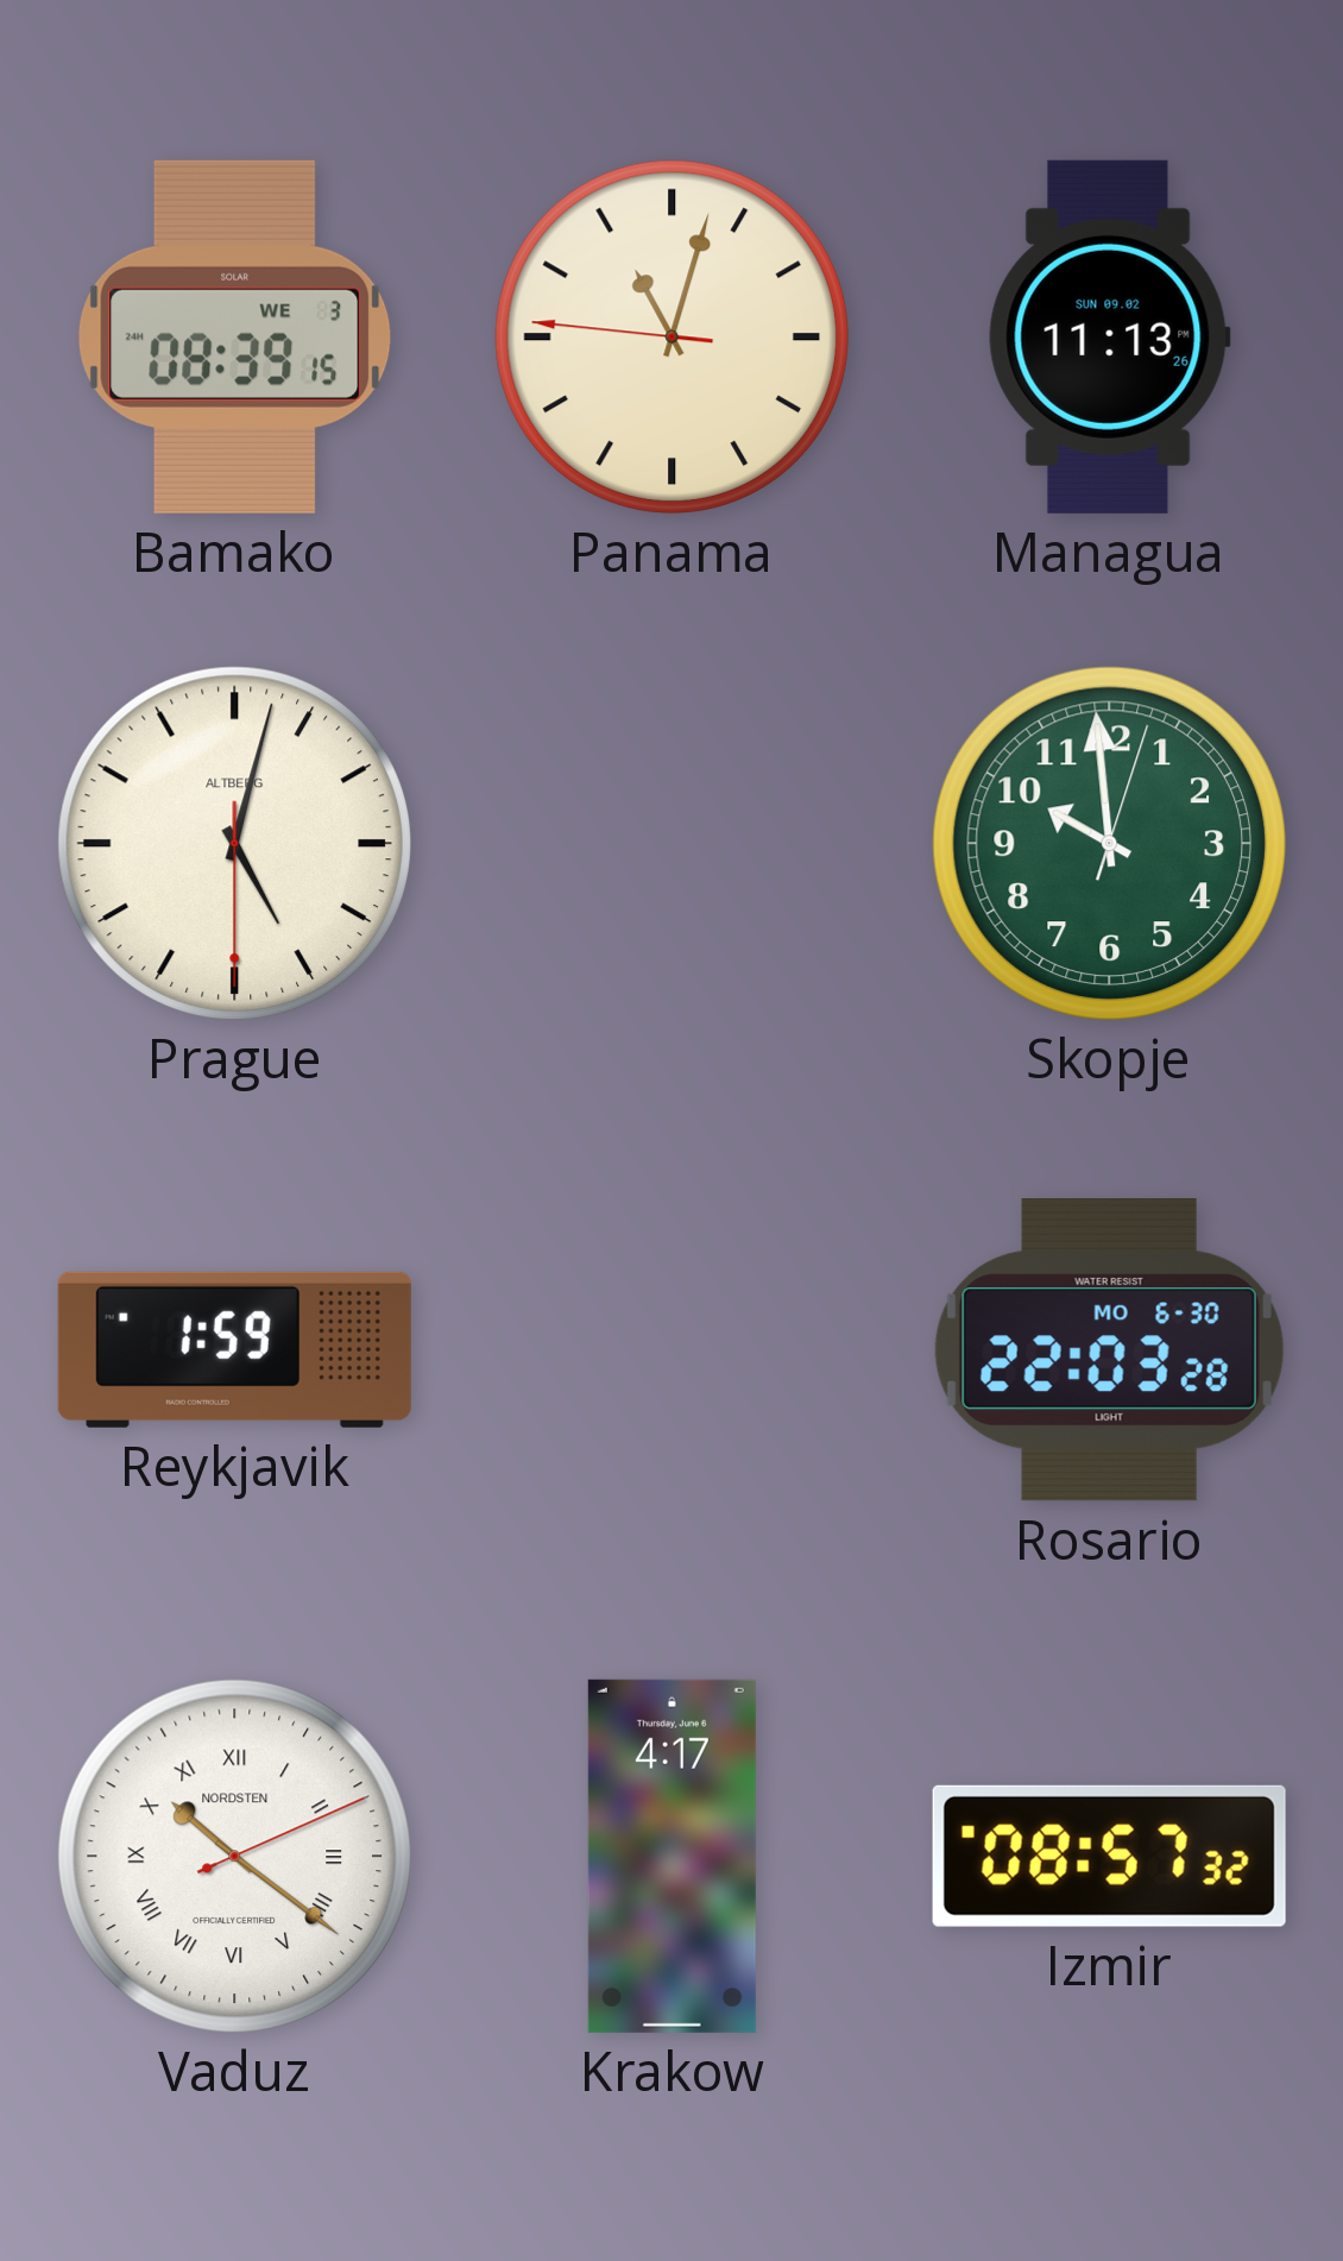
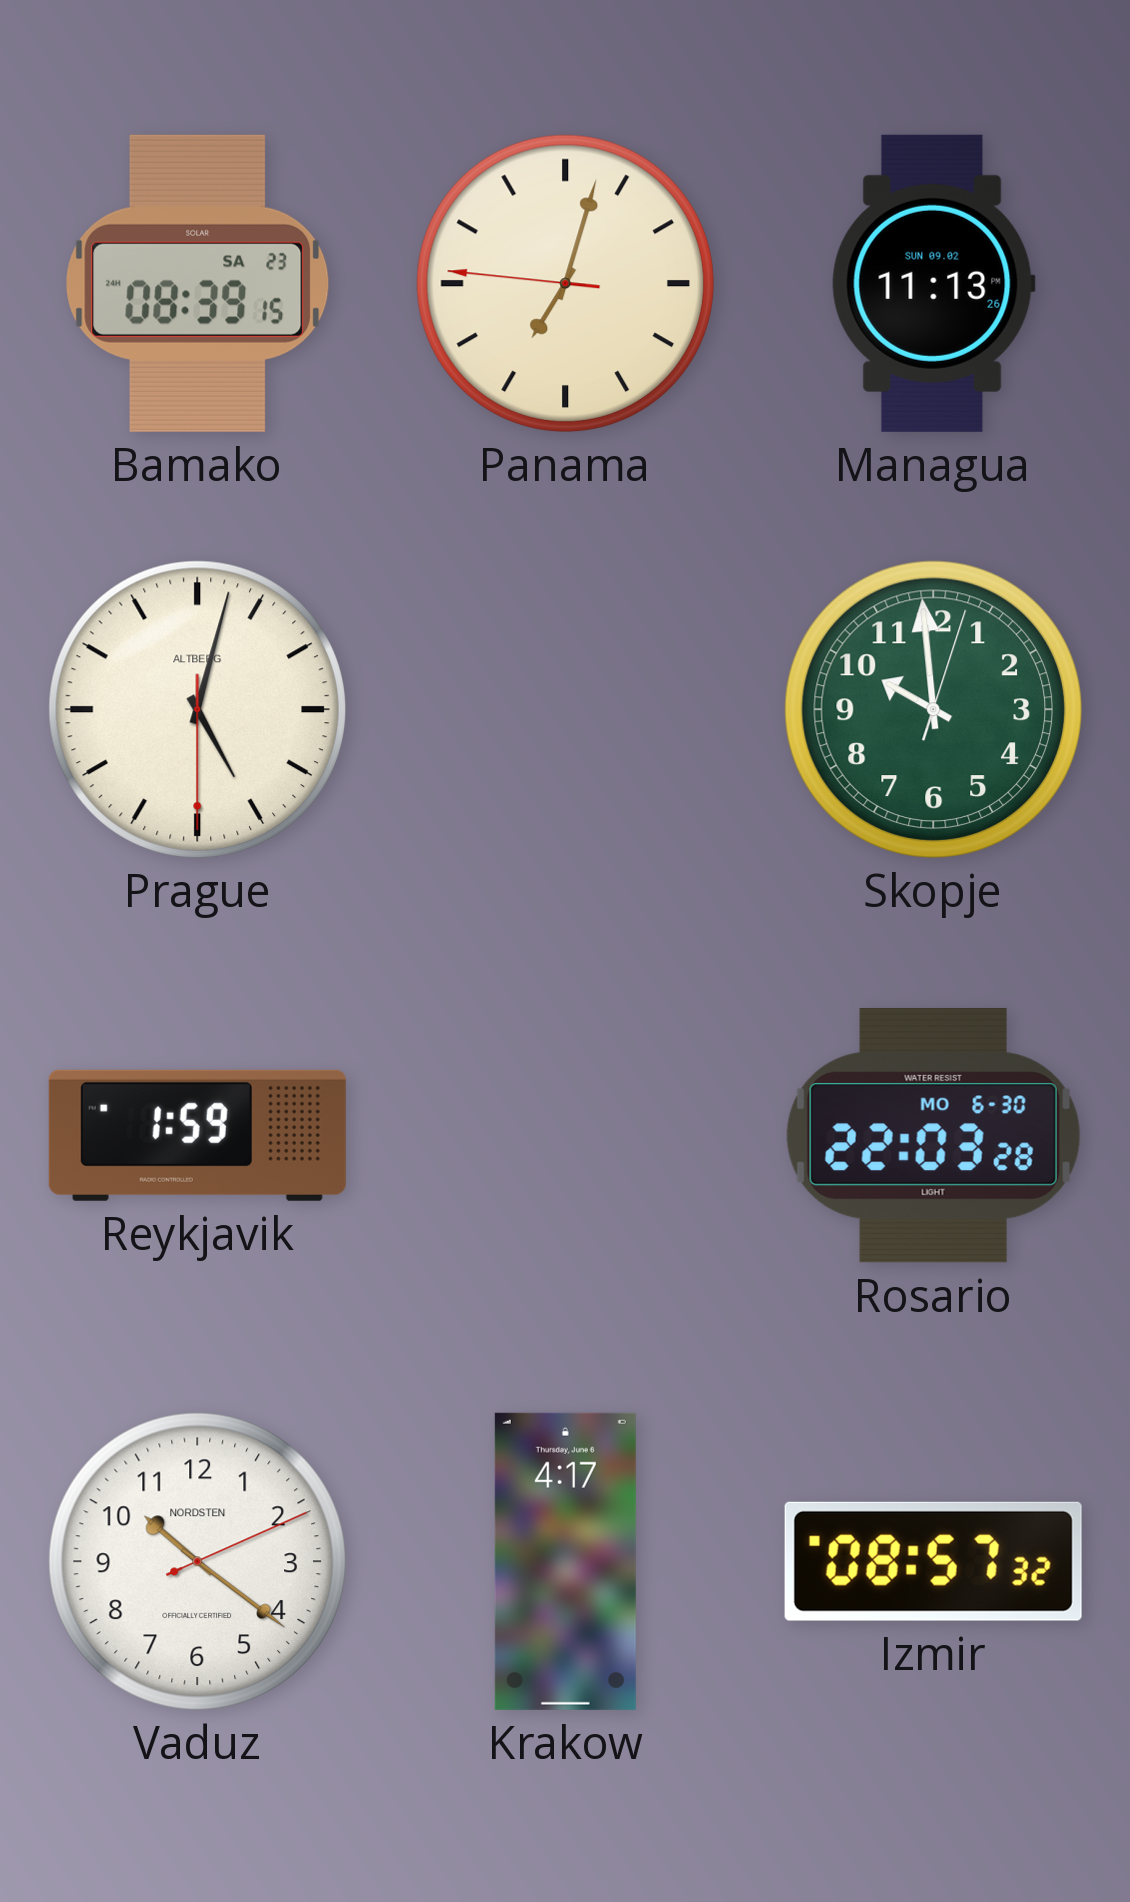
Bamako date: WE 3 -> SA 23
Panama: 11:02 -> 7:02
Vaduz numerals: Roman -> Arabic
